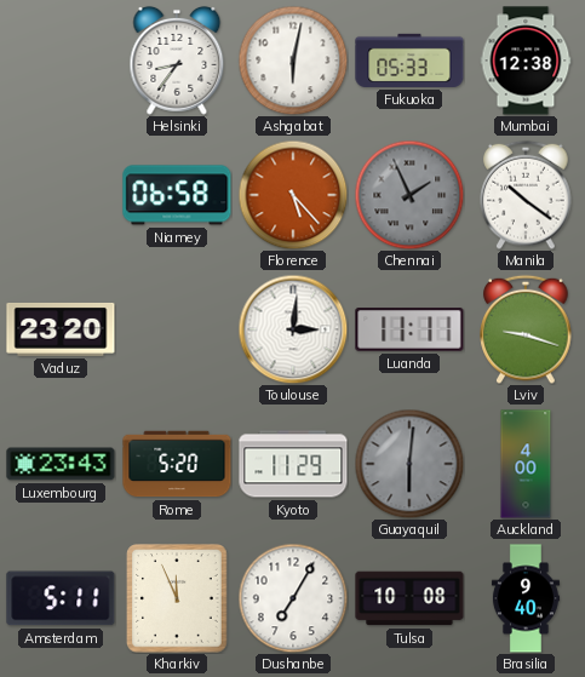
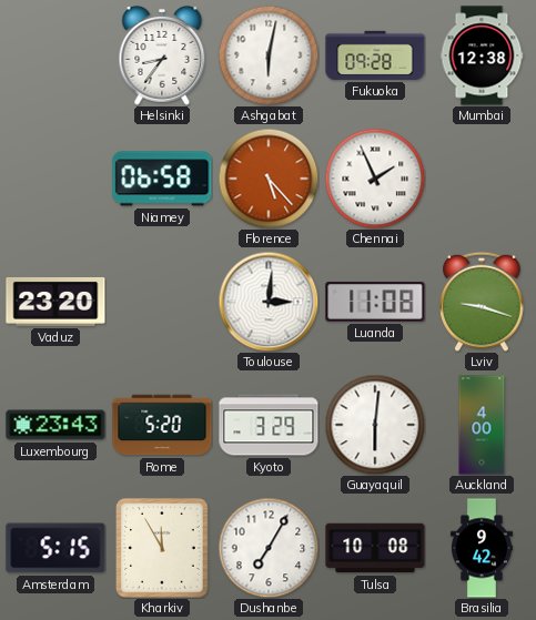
Fukuoka: 05:33 -> 09:28
Chennai dial: grey -> white
Manila: 10:21 -> none
Luanda: 11:11 -> 11:08
Kyoto: 11:29 -> 3:29
Guayaquil dial: grey -> white
Amsterdam: 5:11 -> 5:15
Kharkiv: 11:56 -> 11:55
Brasilia: 9:40 -> 9:42
